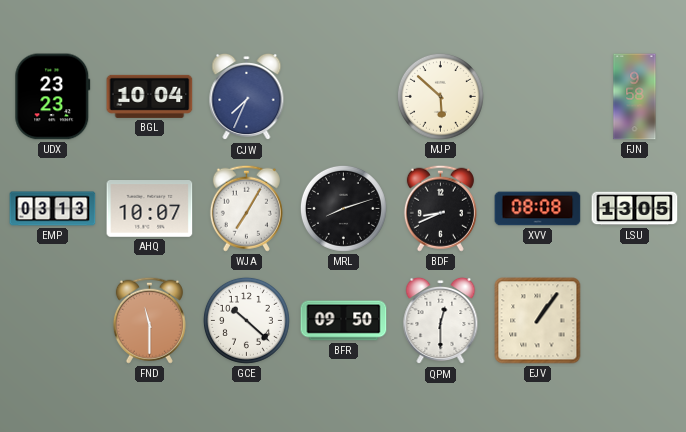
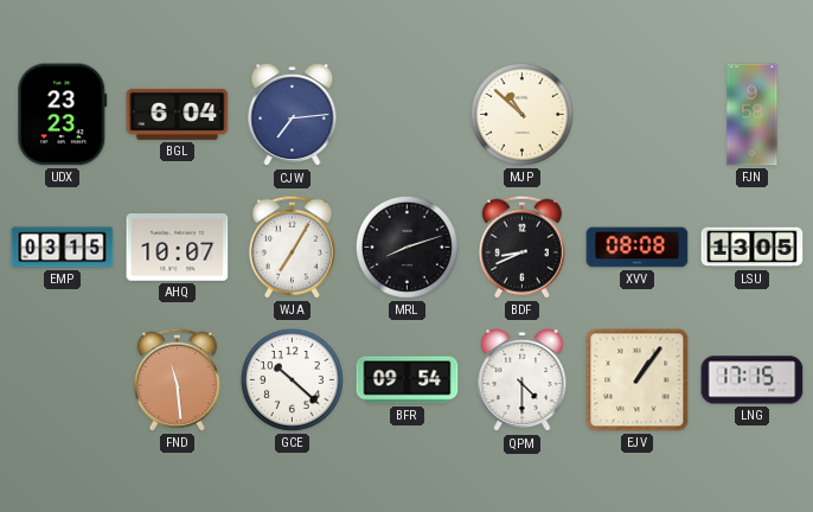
BGL: 10:04 -> 6:04
CJW: 7:34 -> 7:14
MJP: 5:52 -> 10:52
EMP: 03:13 -> 03:15
FND: 11:30 -> 11:29
BFR: 09:50 -> 09:54
QPM: 12:30 -> 4:30
LNG: none -> 17:15
